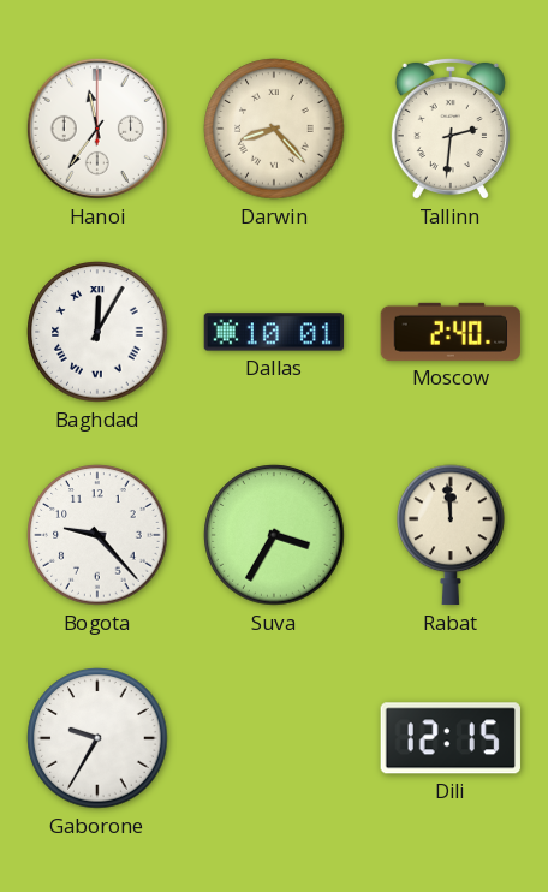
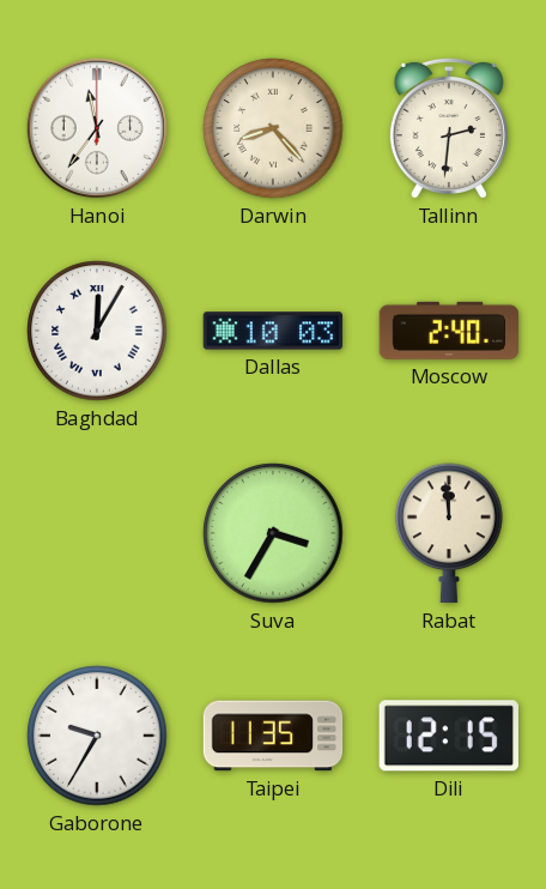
Dallas: 10:01 -> 10:03
Bogota: 9:23 -> none
Taipei: none -> 11:35
